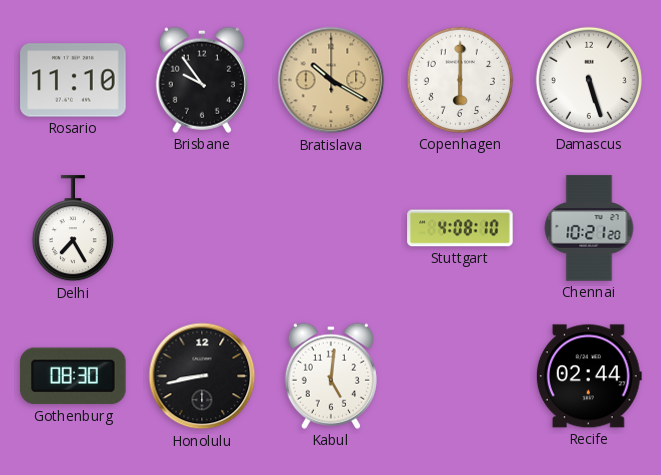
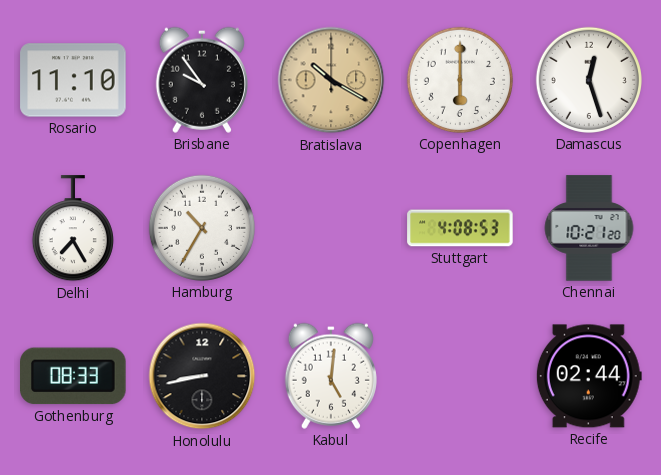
Damascus: 5:27 -> 12:27
Hamburg: none -> 10:35
Stuttgart: 4:08:10 -> 4:08:53
Gothenburg: 08:30 -> 08:33
